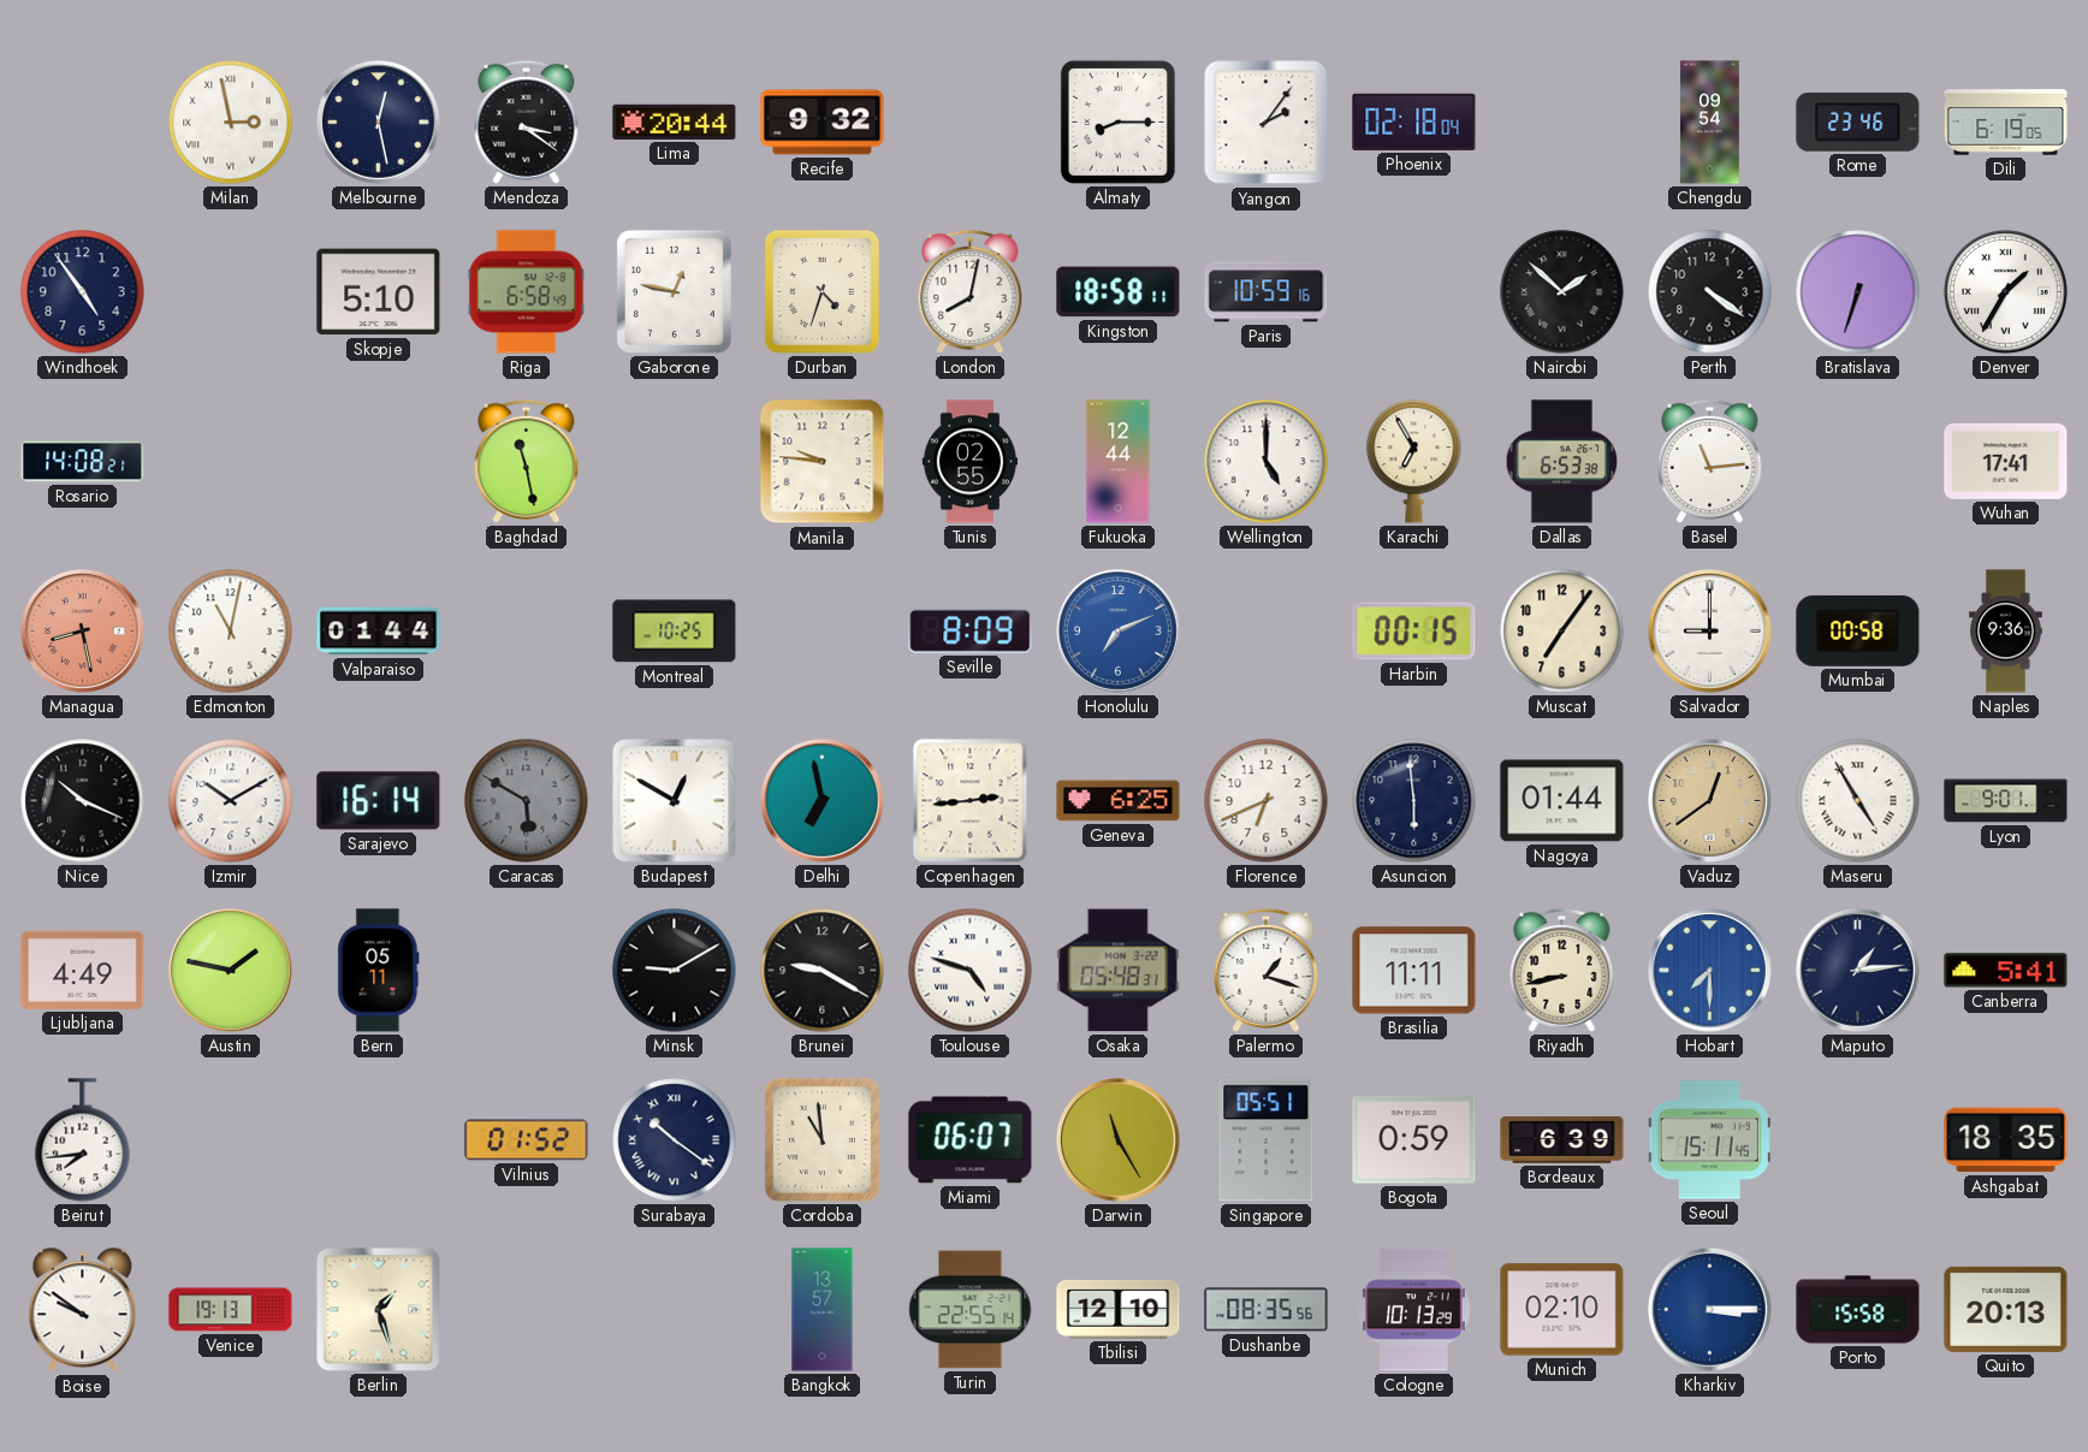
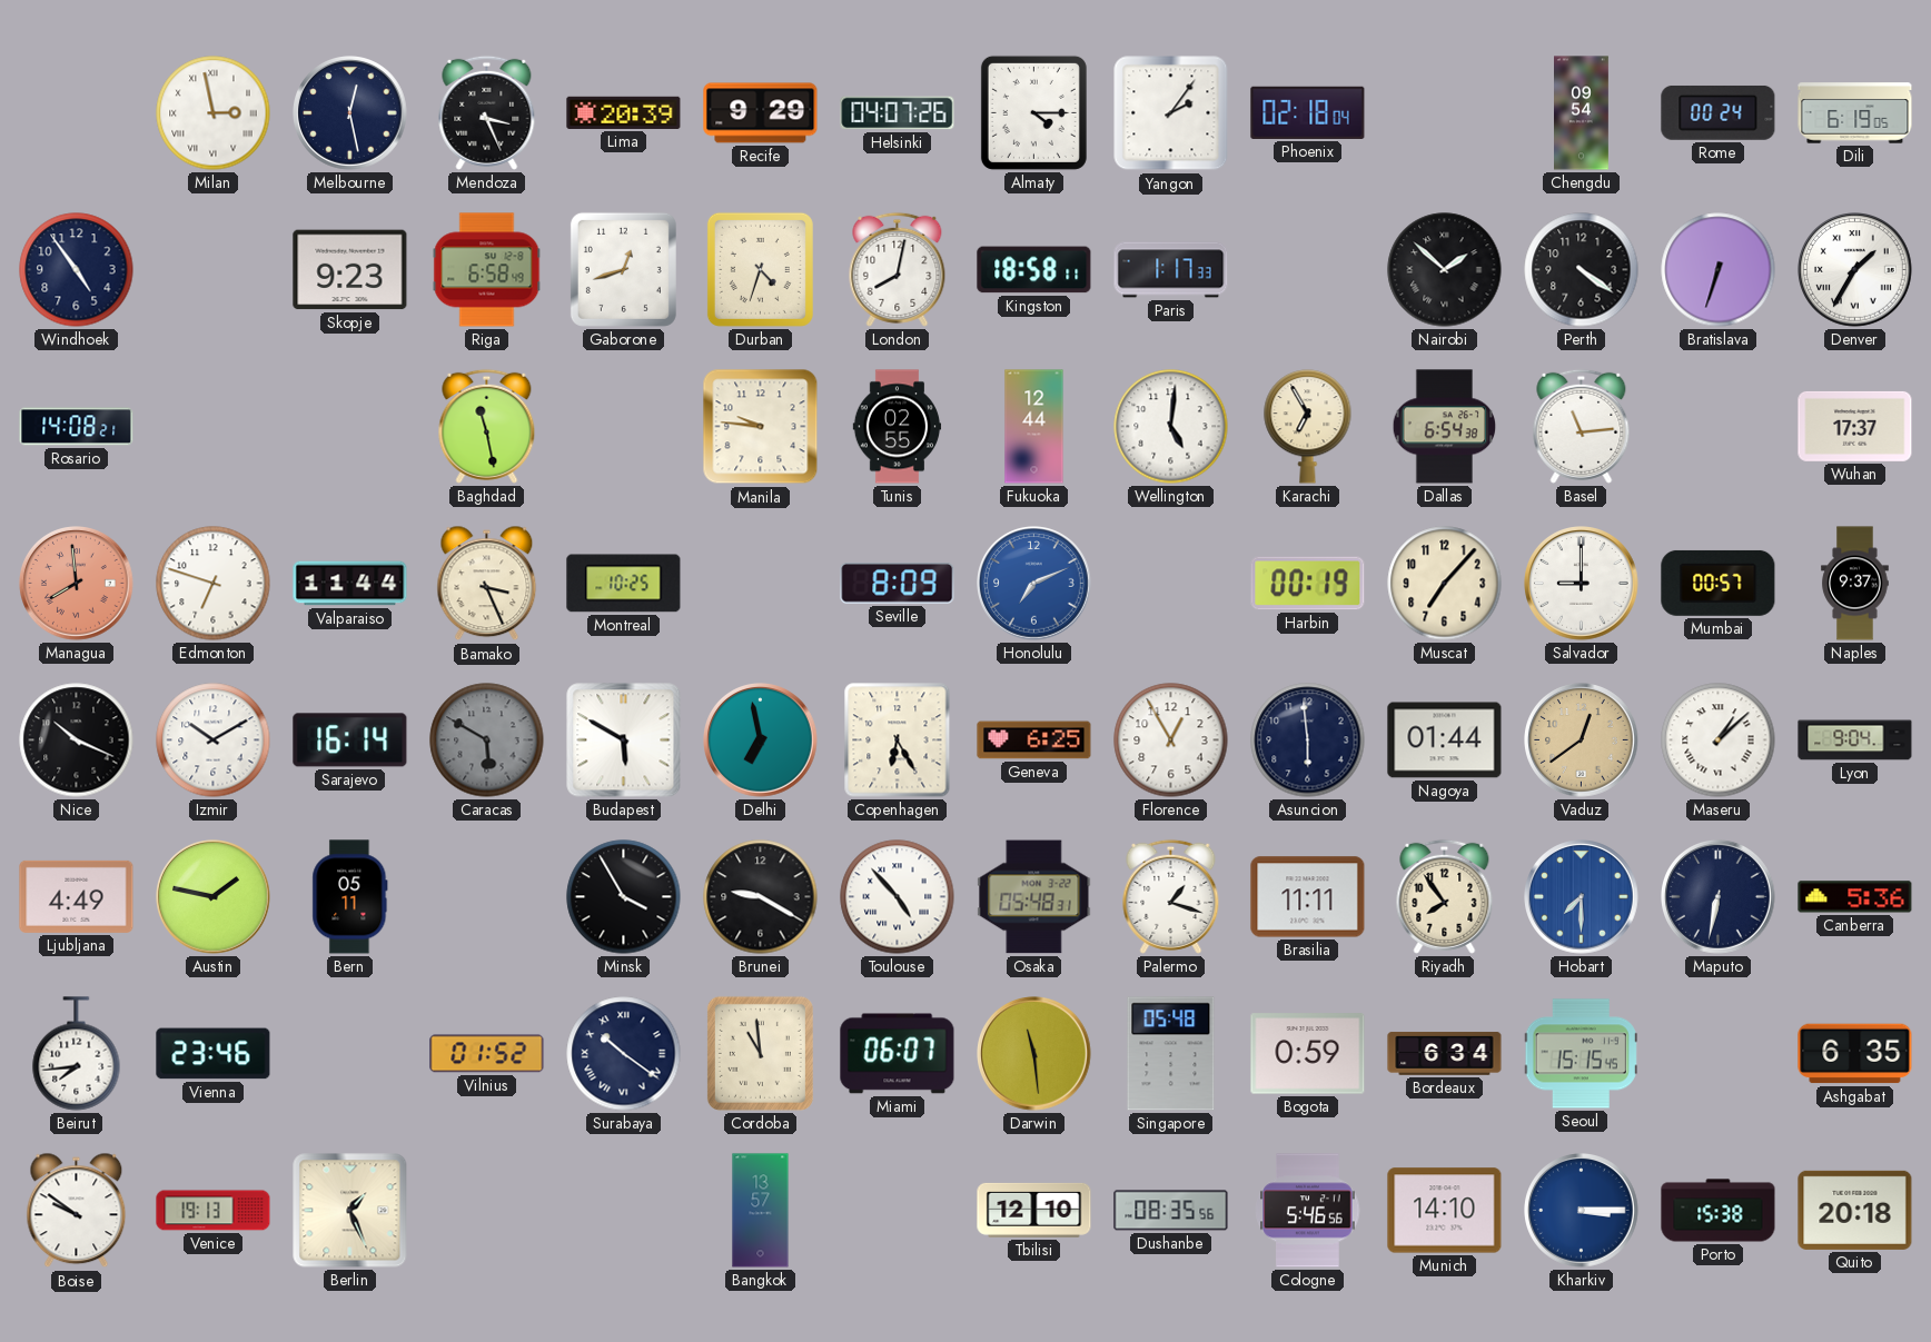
Mendoza: 3:21 -> 3:26
Lima: 20:44 -> 20:39
Recife: 9:32 -> 9:29
Helsinki: none -> 04:07
Almaty: 8:15 -> 4:15
Rome: 23:46 -> 00:24
Skopje: 5:10 -> 9:23
Gaborone: 12:47 -> 12:42
Paris: 10:59 -> 1:17
Wellington: 5:00 -> 5:01
Dallas: 6:53 -> 6:54
Wuhan: 17:41 -> 17:37
Managua: 8:28 -> 7:59
Edmonton: 11:02 -> 6:48
Valparaiso: 01:44 -> 11:44
Bamako: none -> 3:26
Harbin: 00:15 -> 00:19
Muscat: 7:06 -> 7:07
Mumbai: 00:58 -> 00:57
Naples: 9:36 -> 9:37
Budapest: 12:50 -> 5:50
Copenhagen: 2:44 -> 6:25
Florence: 6:41 -> 12:55
Maseru: 4:55 -> 1:08
Lyon: 9:01 -> 9:04
Minsk: 9:10 -> 3:55
Toulouse: 4:48 -> 4:53
Riyadh: 8:43 -> 7:54
Maputo: 1:14 -> 6:32
Canberra: 5:41 -> 5:36
Vienna: none -> 23:46
Darwin: 11:25 -> 11:29
Singapore: 05:51 -> 05:48
Bordeaux: 6:39 -> 6:34
Seoul: 15:11 -> 15:15
Ashgabat: 18:35 -> 6:35
Berlin: 1:27 -> 1:26
Turin: 22:55 -> none
Cologne: 10:13 -> 5:46
Munich: 02:10 -> 14:10
Porto: 15:58 -> 15:38
Quito: 20:13 -> 20:18
